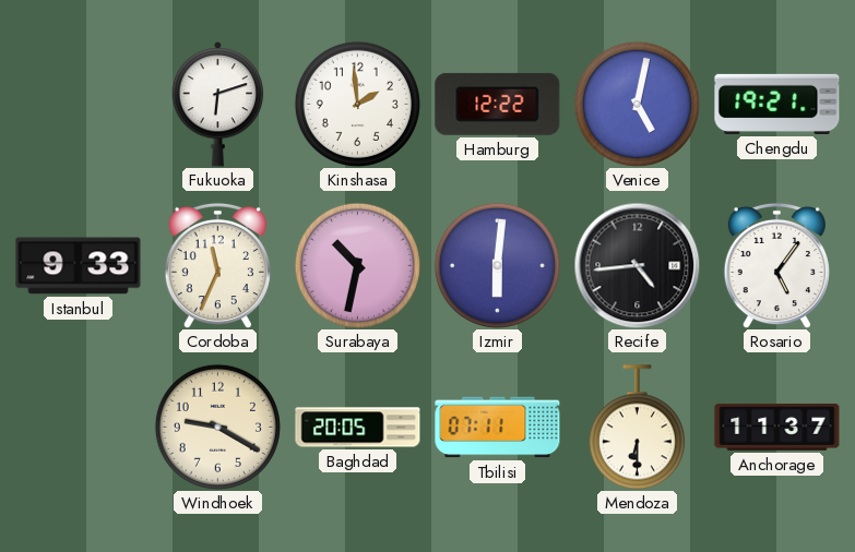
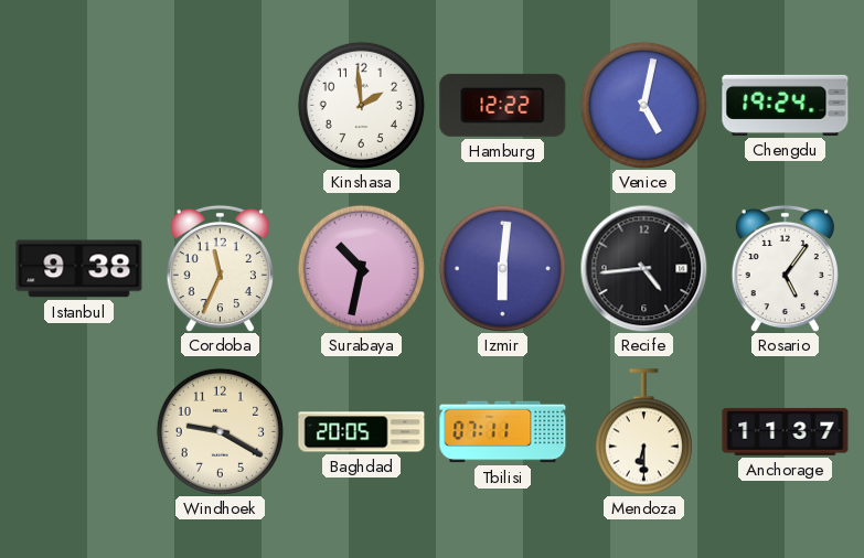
Fukuoka: 6:12 -> none
Chengdu: 19:21 -> 19:24
Istanbul: 9:33 -> 9:38
